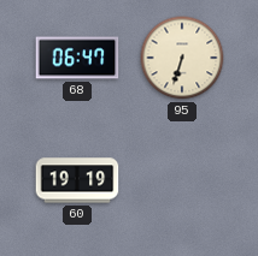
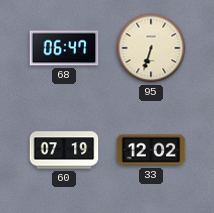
60: 19:19 -> 07:19
33: none -> 12:02
